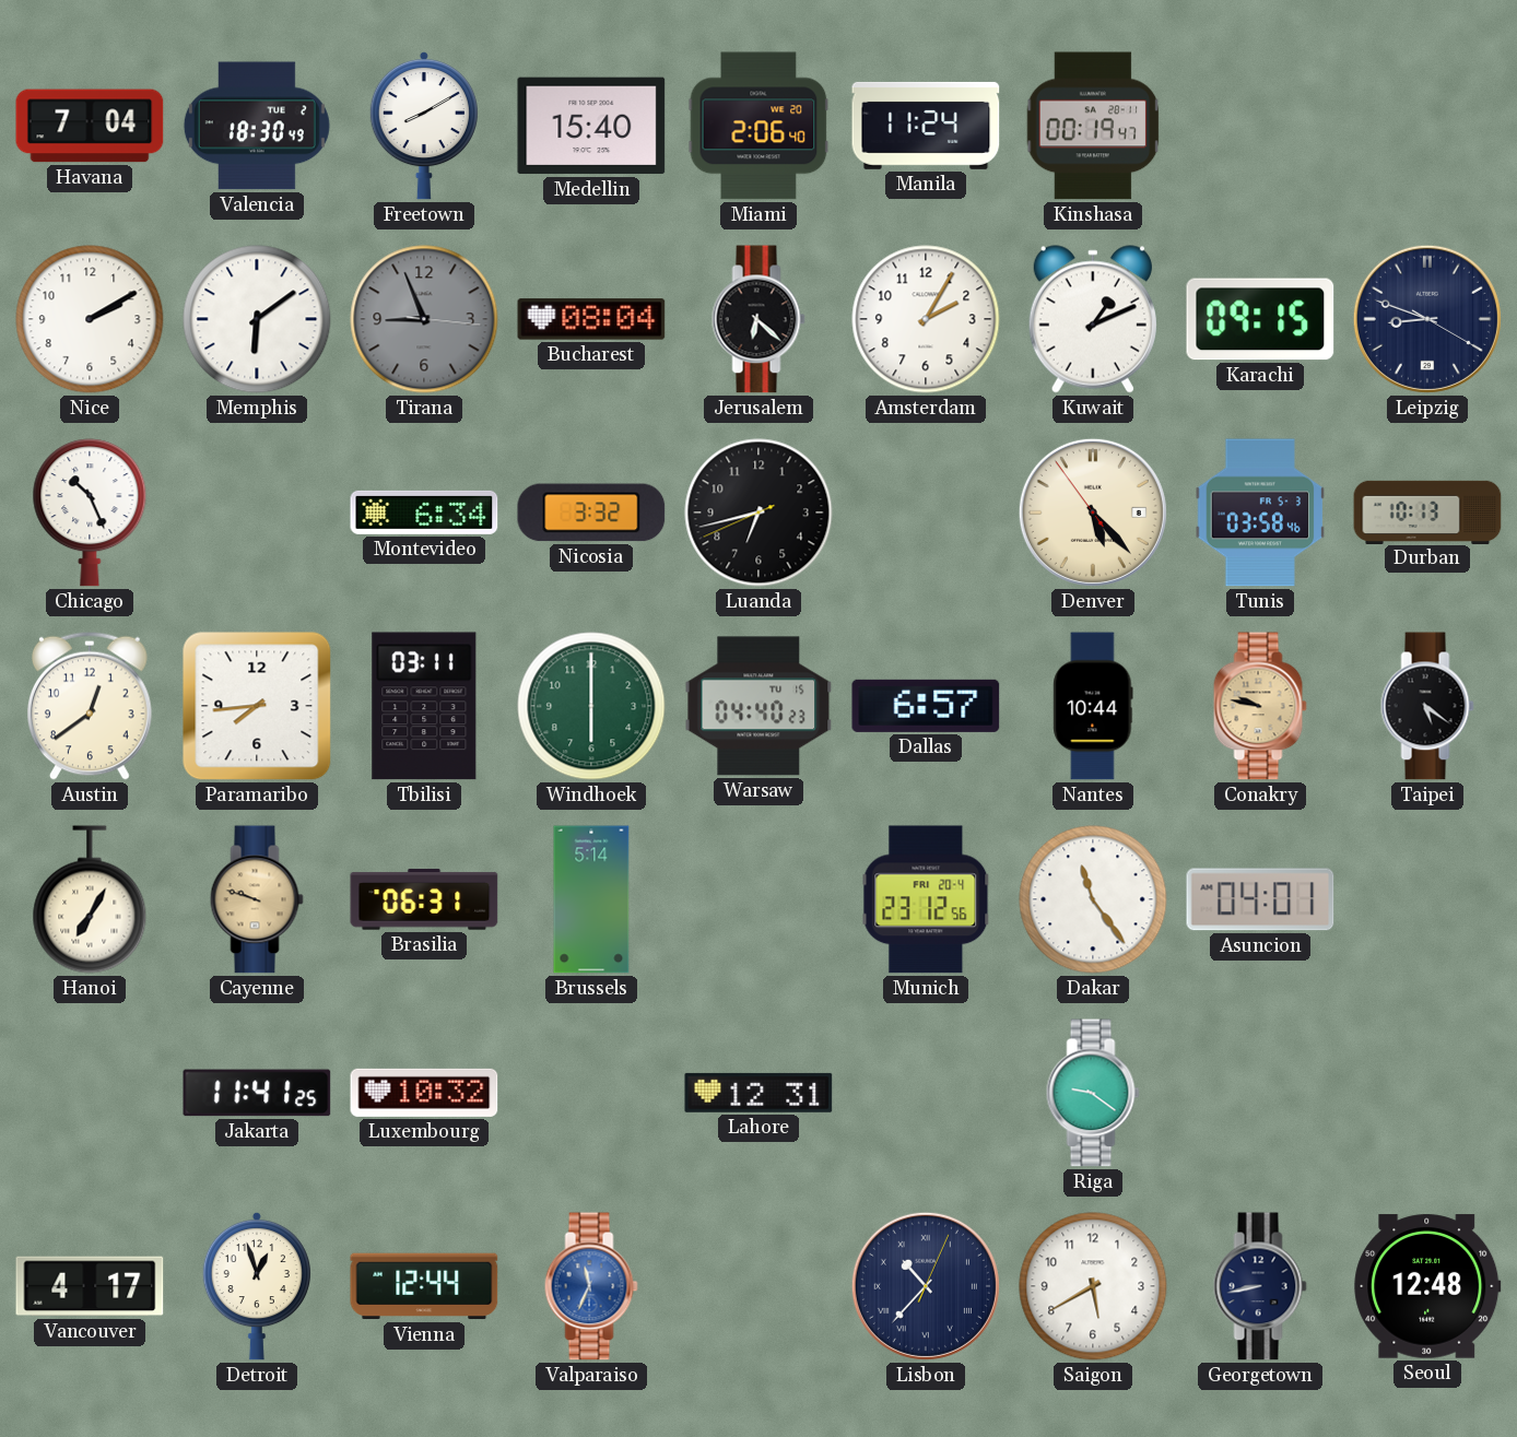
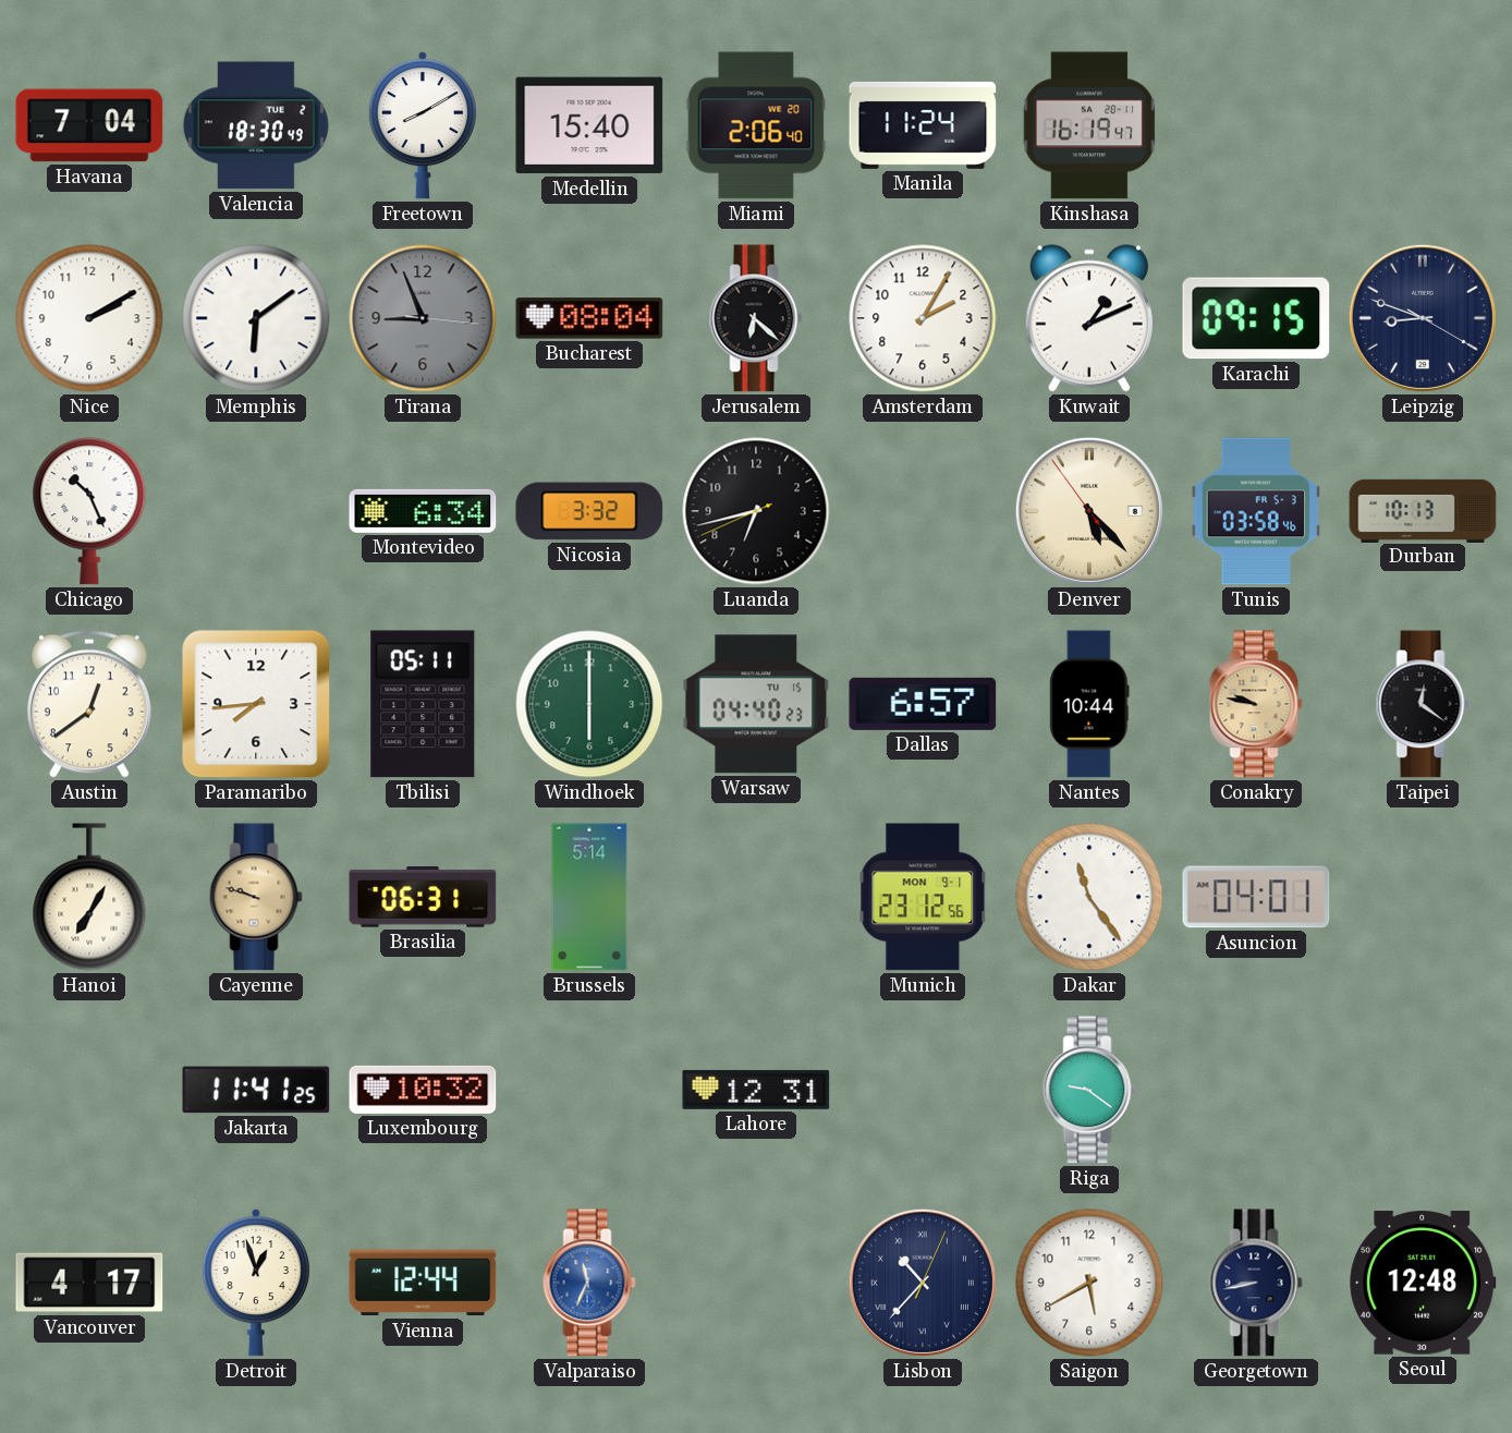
Kinshasa: 00:19 -> 16:19
Tbilisi: 03:11 -> 05:11
Taipei: 5:21 -> 12:21
Munich date: FRI 20-4 -> MON 9-1
